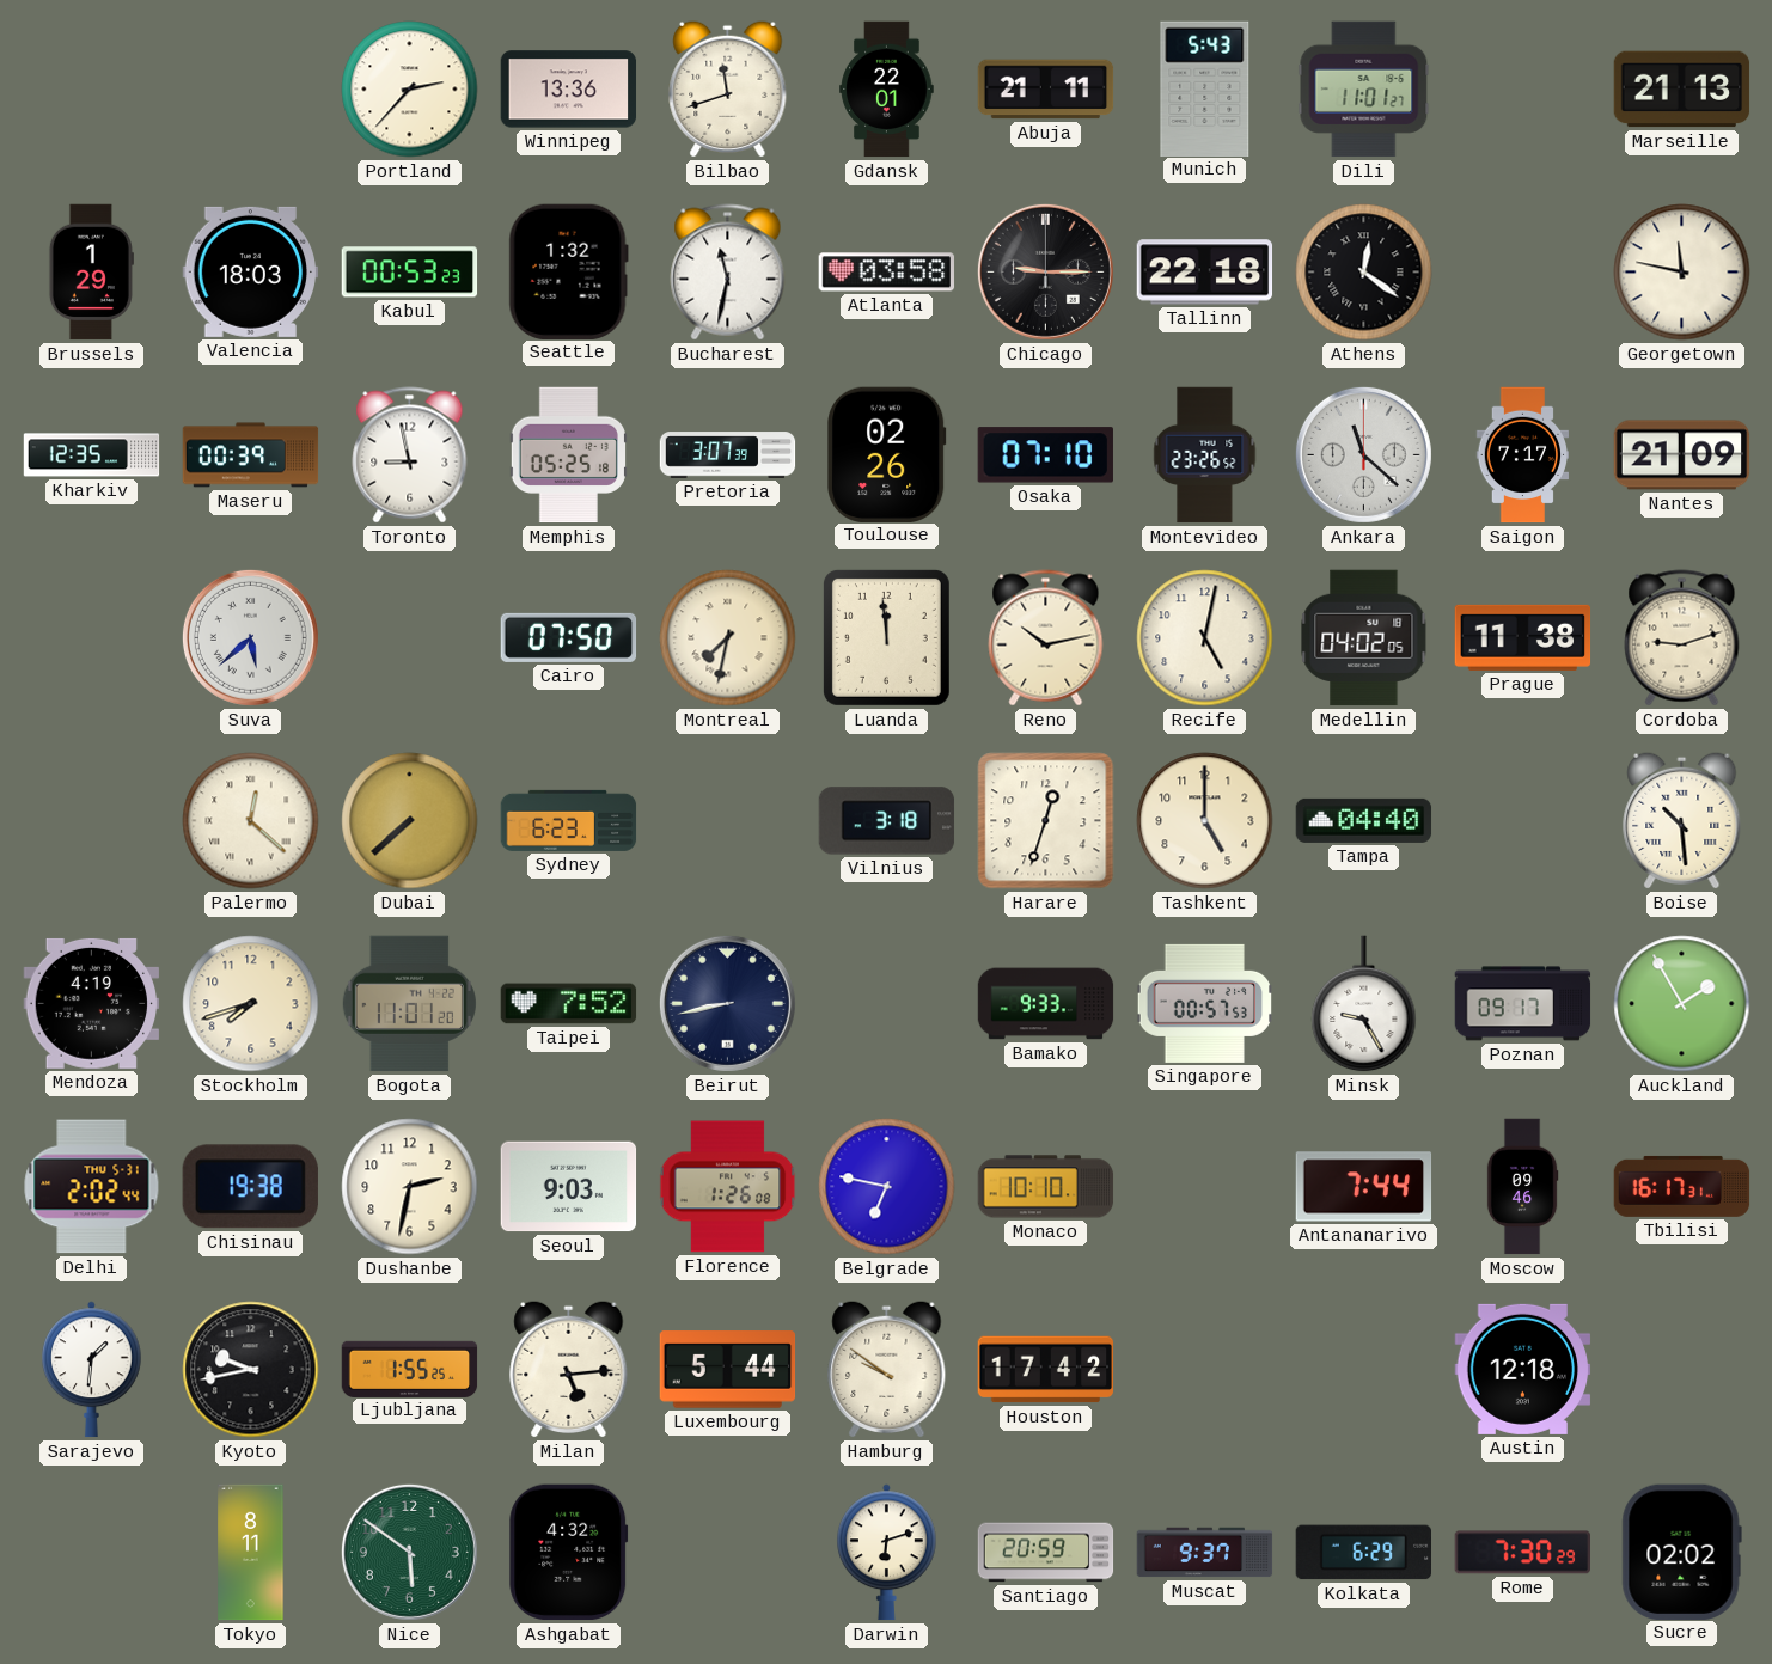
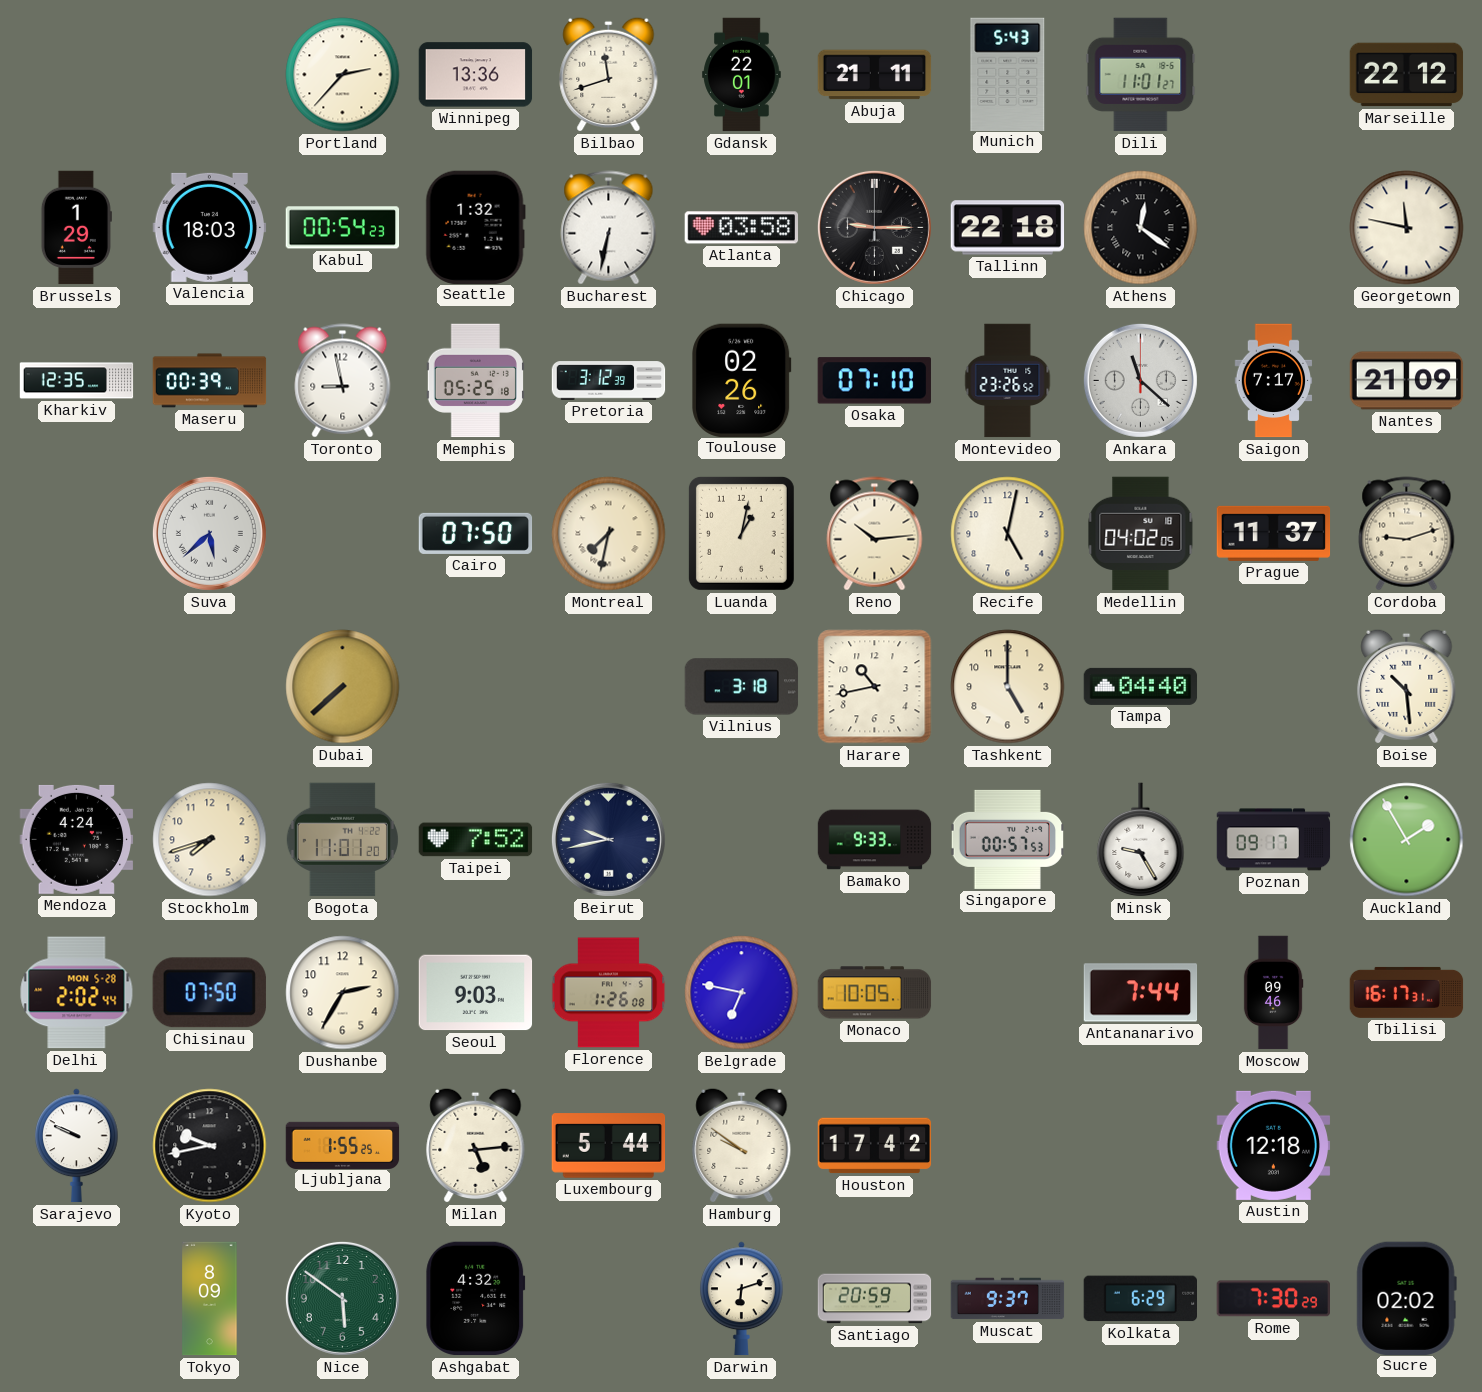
Marseille: 21:13 -> 22:12
Kabul: 00:53 -> 00:54
Bucharest: 11:32 -> 6:32
Pretoria: 3:07 -> 3:12
Luanda: 11:59 -> 1:02
Reno: 10:13 -> 10:14
Prague: 11:38 -> 11:37
Palermo: 12:22 -> none
Sydney: 6:23 -> none
Harare: 12:33 -> 10:43
Mendoza: 4:19 -> 4:24
Beirut: 8:43 -> 9:43
Delhi date: THU 5-31 -> MON 5-28
Chisinau: 19:38 -> 07:50
Dushanbe: 2:32 -> 2:35
Monaco: 10:10 -> 10:05
Sarajevo: 1:31 -> 9:49
Tokyo: 8:11 -> 8:09
